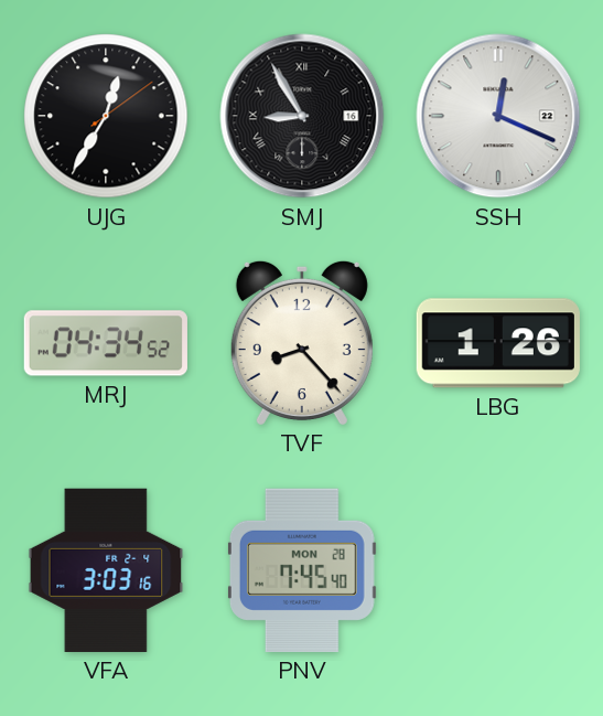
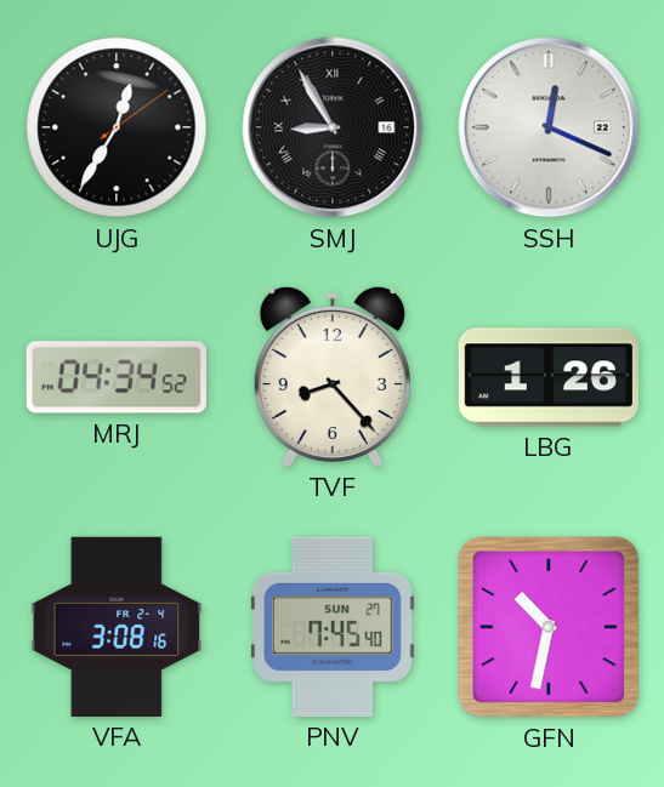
VFA: 3:03 -> 3:08
PNV date: MON 28 -> SUN 27
GFN: none -> 10:32
